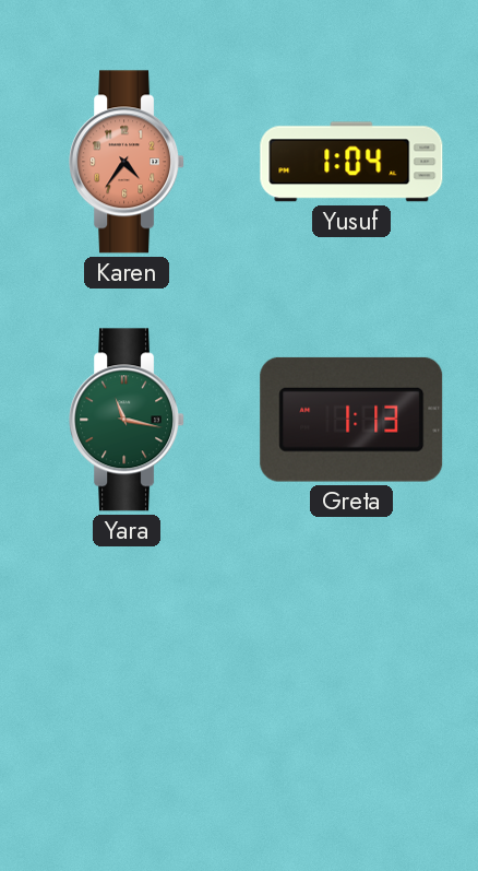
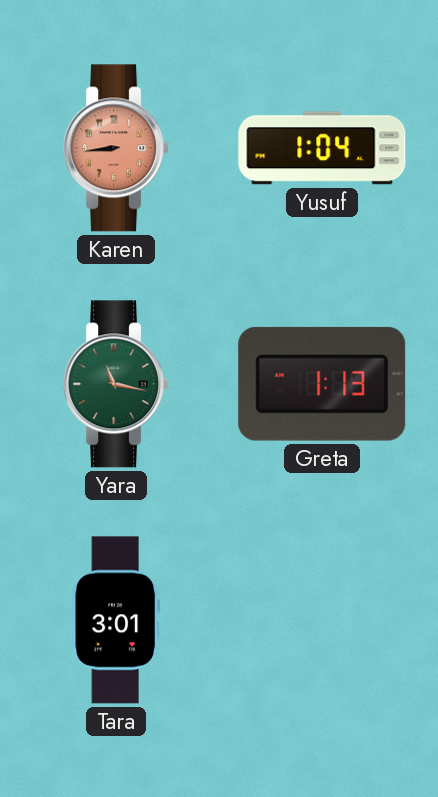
Karen: 4:36 -> 8:44
Tara: none -> 3:01
